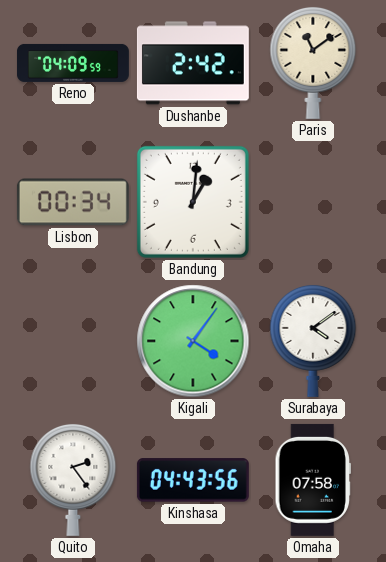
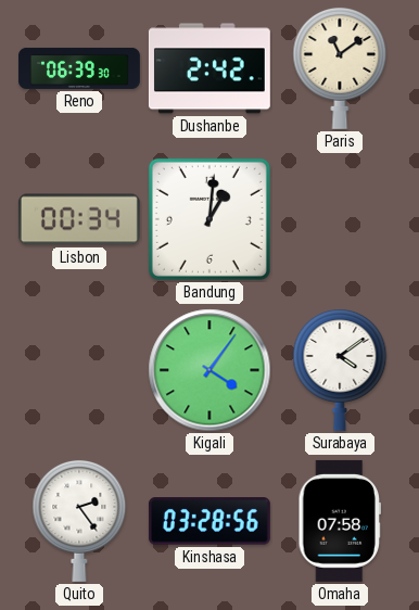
Reno: 04:09 -> 06:39
Kinshasa: 04:43 -> 03:28
